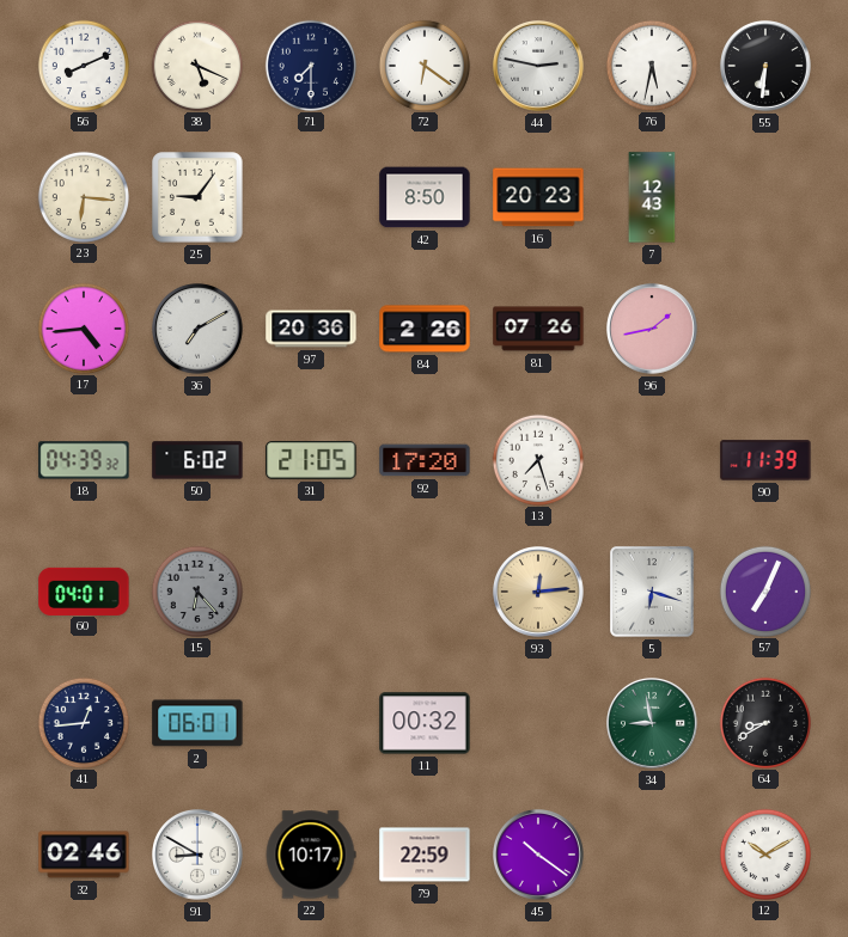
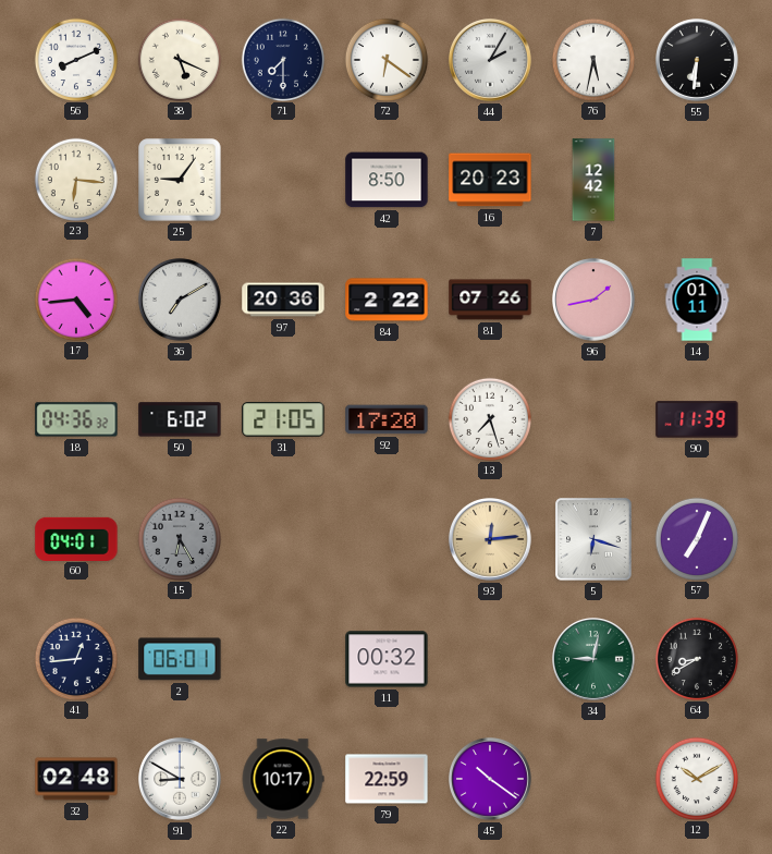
44: 2:47 -> 2:05
7: 12:43 -> 12:42
84: 2:26 -> 2:22
14: none -> 01:11
18: 04:39 -> 04:36
15: 6:23 -> 6:25
34: 8:58 -> 9:02
32: 02:46 -> 02:48
